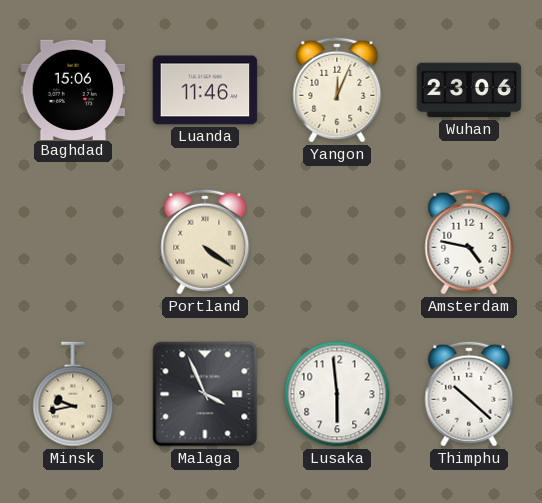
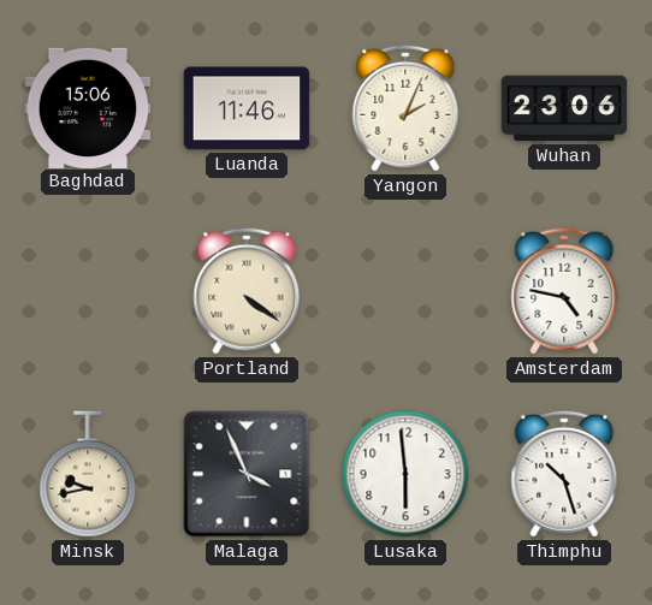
Yangon: 12:04 -> 2:04
Thimphu: 10:22 -> 10:27
